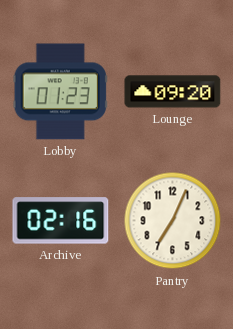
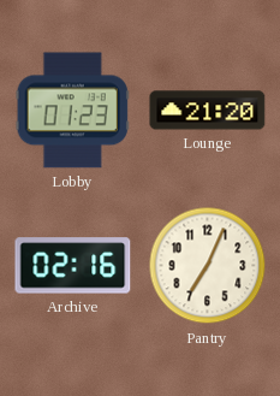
Lounge: 09:20 -> 21:20
